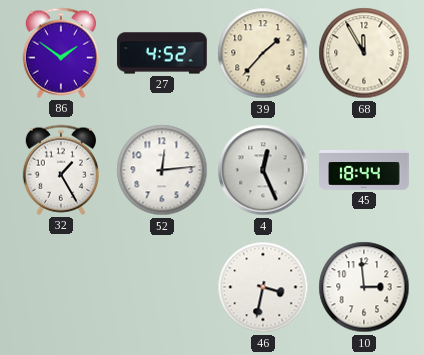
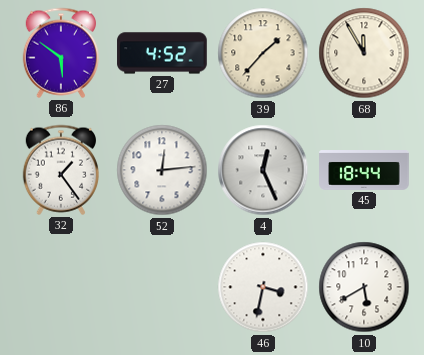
86: 1:51 -> 5:51
32: 1:25 -> 1:24
10: 2:59 -> 5:40
